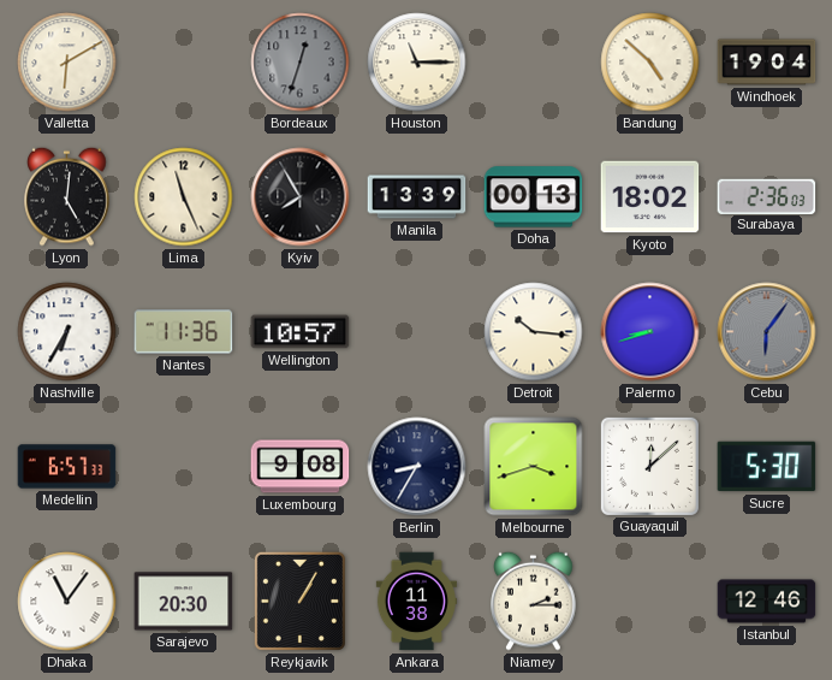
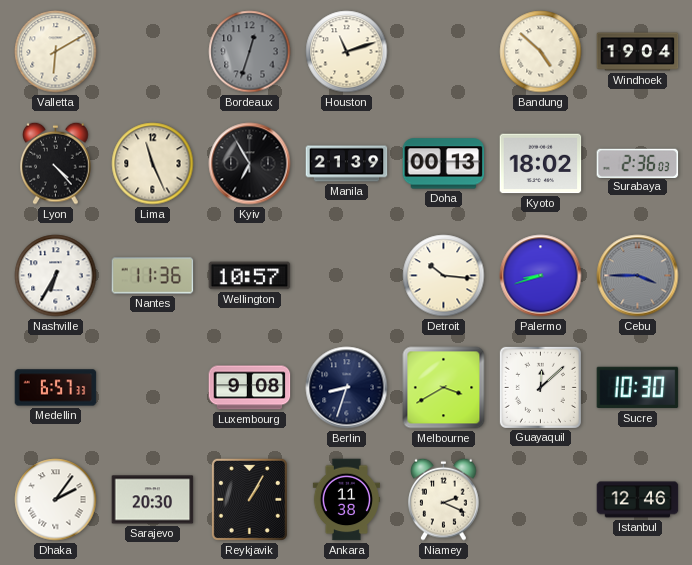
Houston: 11:15 -> 11:12
Lyon: 5:01 -> 4:23
Kyiv: 7:55 -> 6:55
Manila: 13:39 -> 21:39
Cebu: 6:06 -> 3:45
Berlin: 8:35 -> 8:33
Melbourne: 3:42 -> 3:40
Sucre: 5:30 -> 10:30
Dhaka: 11:06 -> 2:06
Niamey: 2:15 -> 2:19
